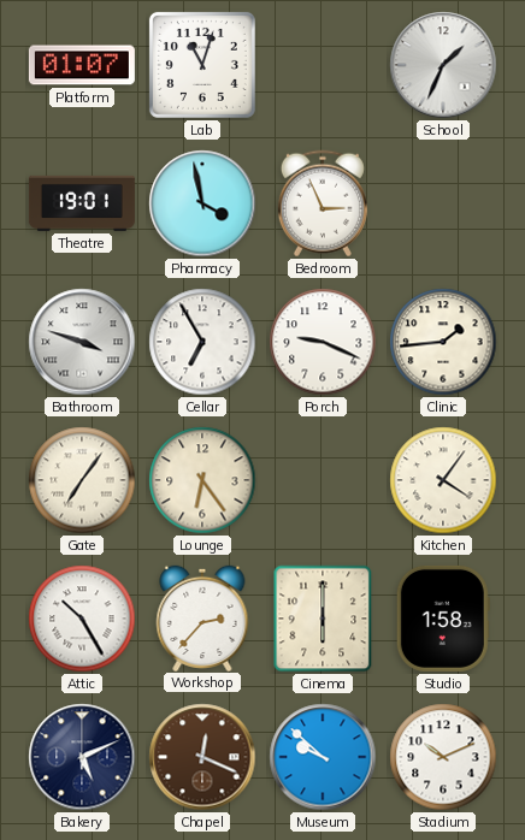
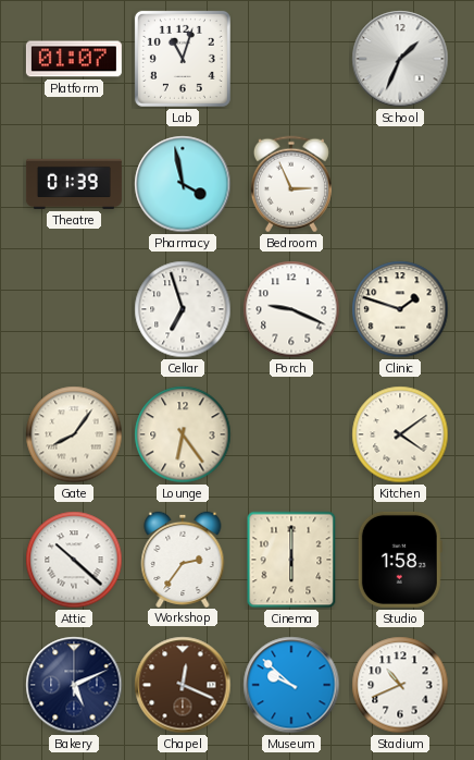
Theatre: 19:01 -> 01:39
Bathroom: 3:48 -> none
Cellar: 6:55 -> 6:57
Clinic: 1:44 -> 1:48
Gate: 7:06 -> 8:06
Kitchen: 4:06 -> 4:09
Attic: 10:25 -> 10:22
Workshop: 2:37 -> 2:36
Stadium: 10:11 -> 10:41
